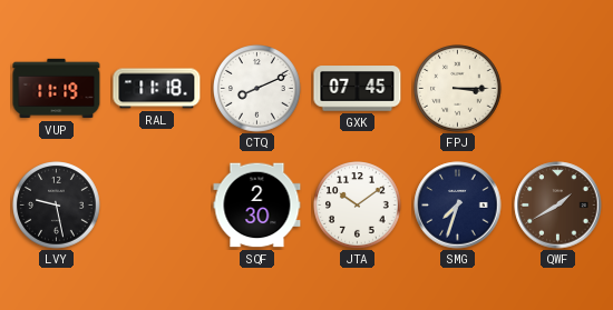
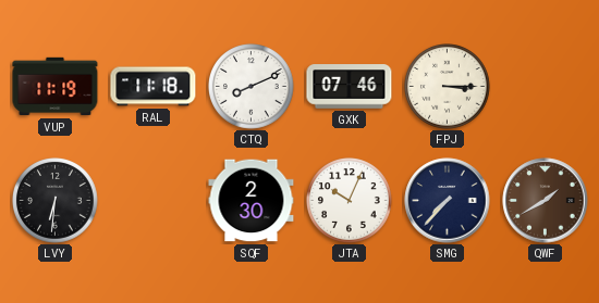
GXK: 07:45 -> 07:46
LVY: 9:28 -> 6:31
JTA: 10:09 -> 10:04
SMG: 7:33 -> 7:37
